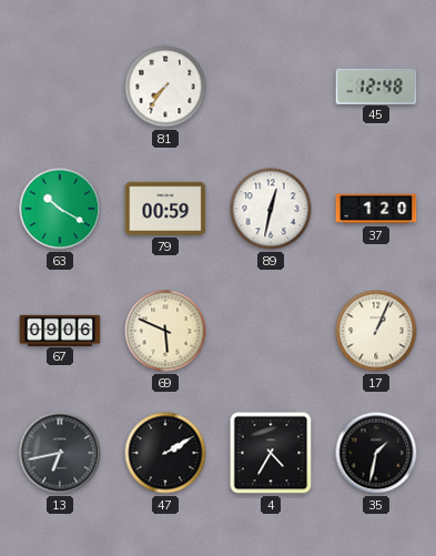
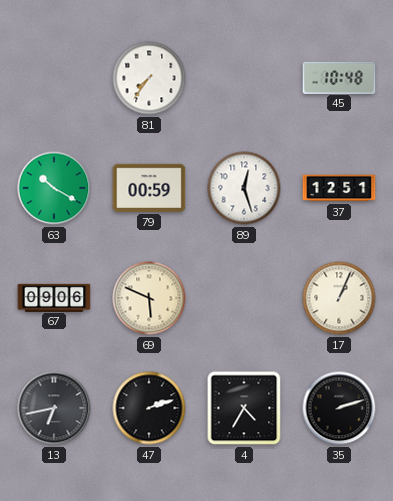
45: 12:48 -> 10:48
89: 12:32 -> 12:27
37: 1:20 -> 12:51
47: 2:10 -> 2:12
35: 1:32 -> 2:12
